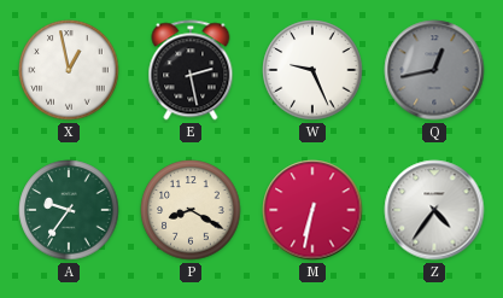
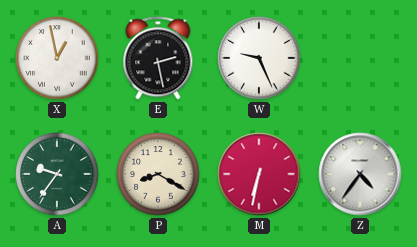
Q: 12:43 -> none
